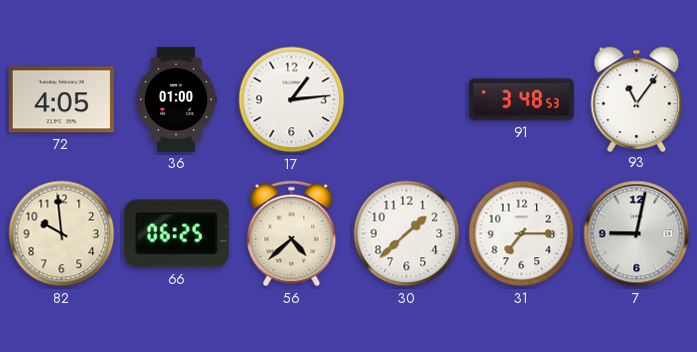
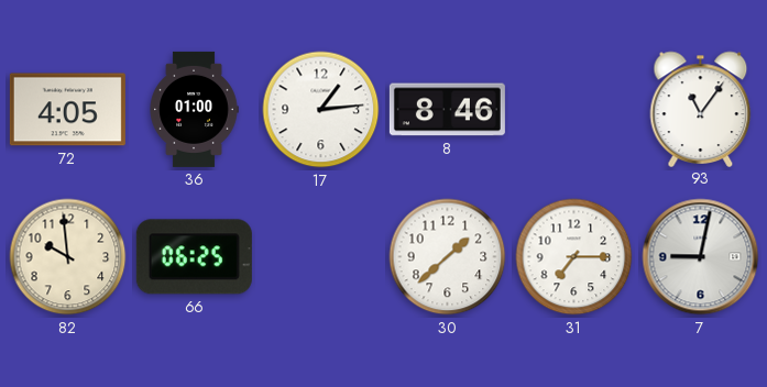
8: none -> 8:46
91: 3:48 -> none
56: 4:38 -> none
